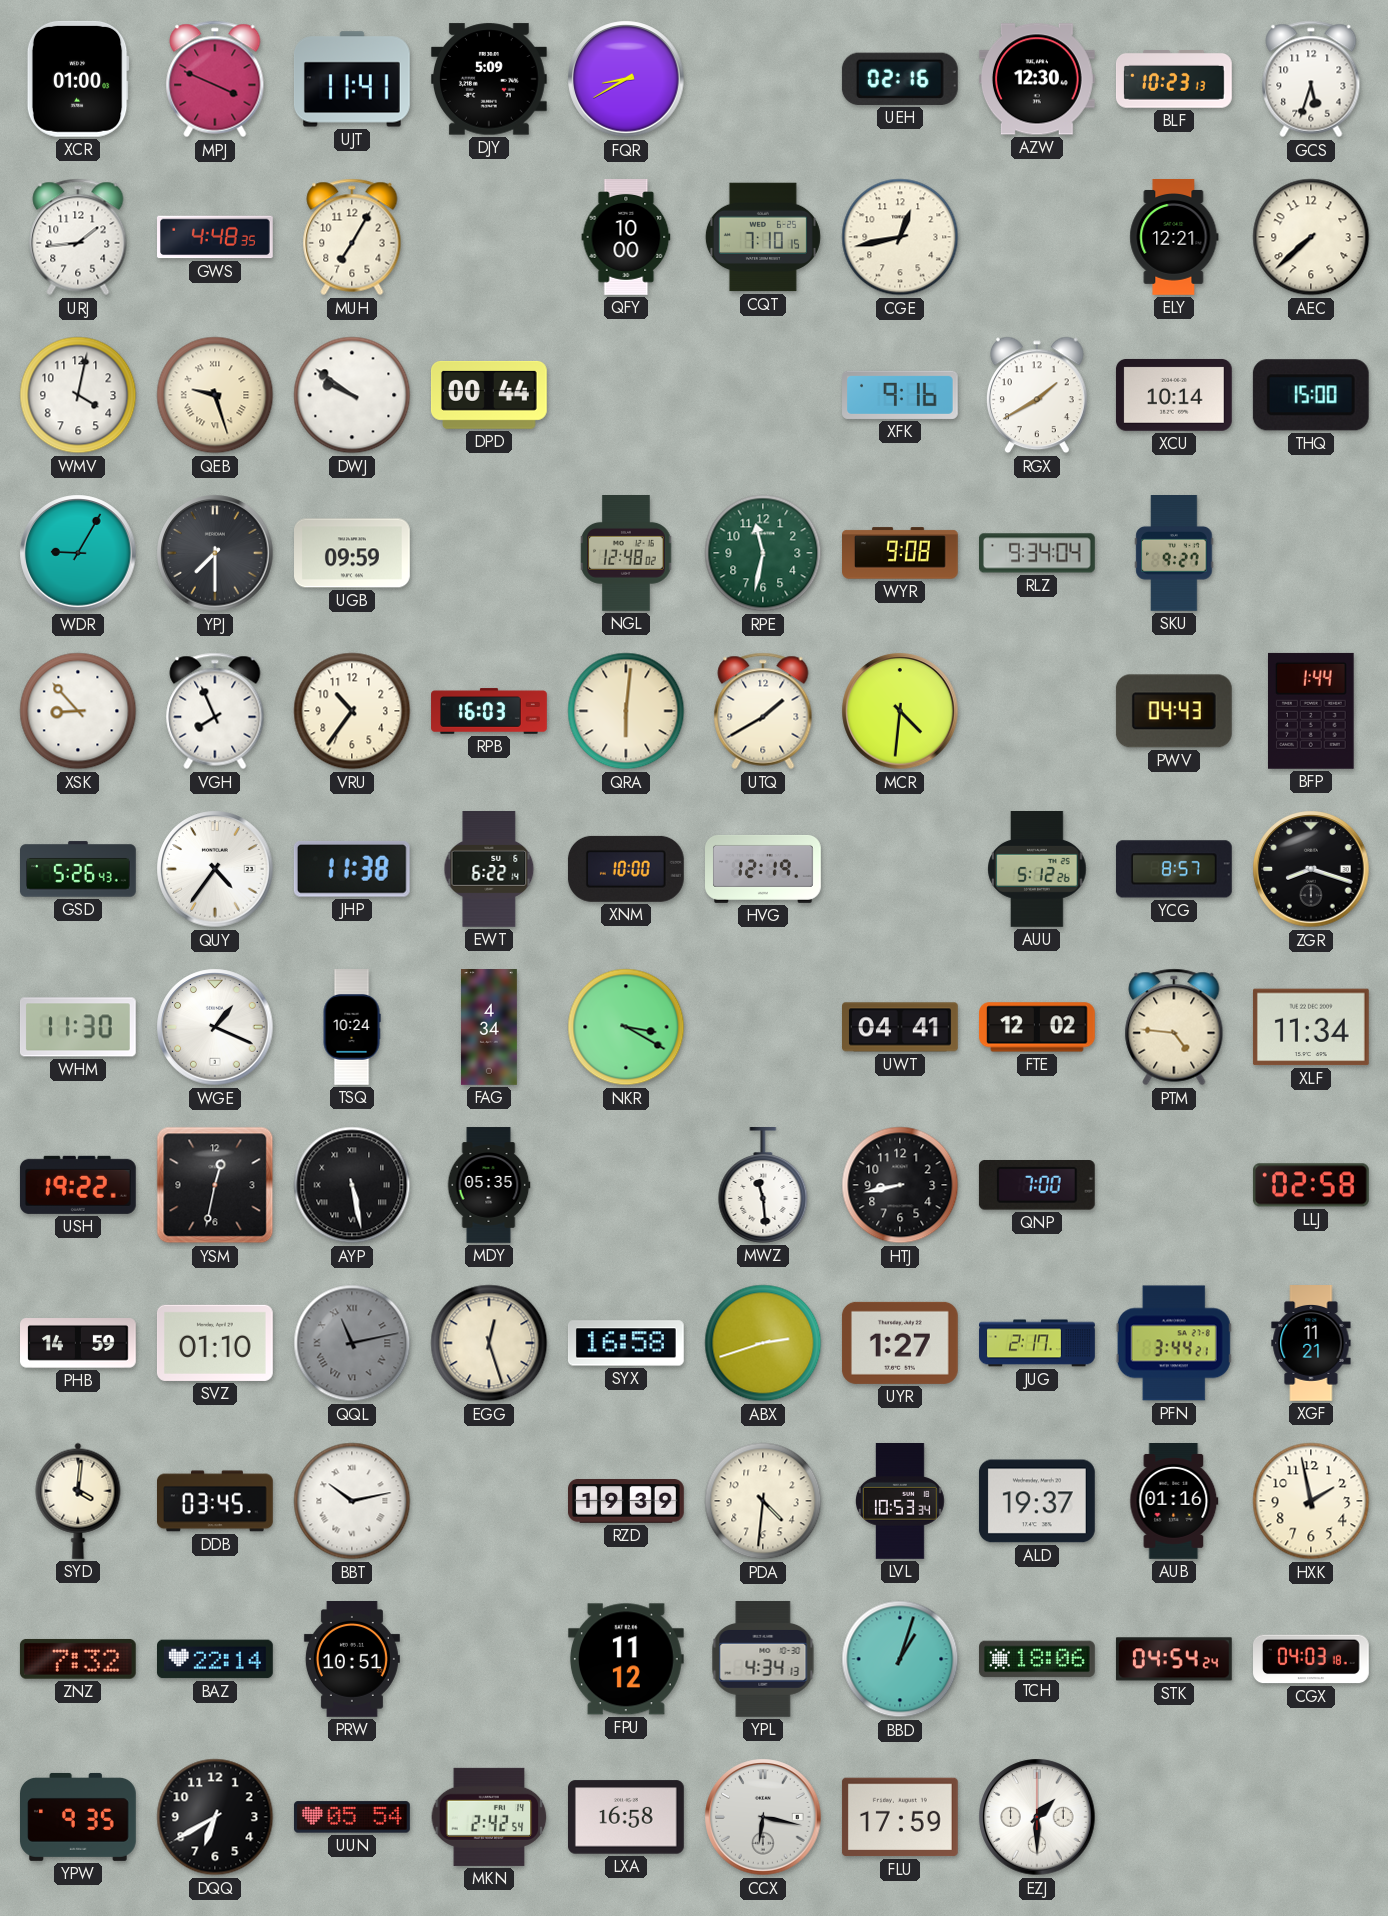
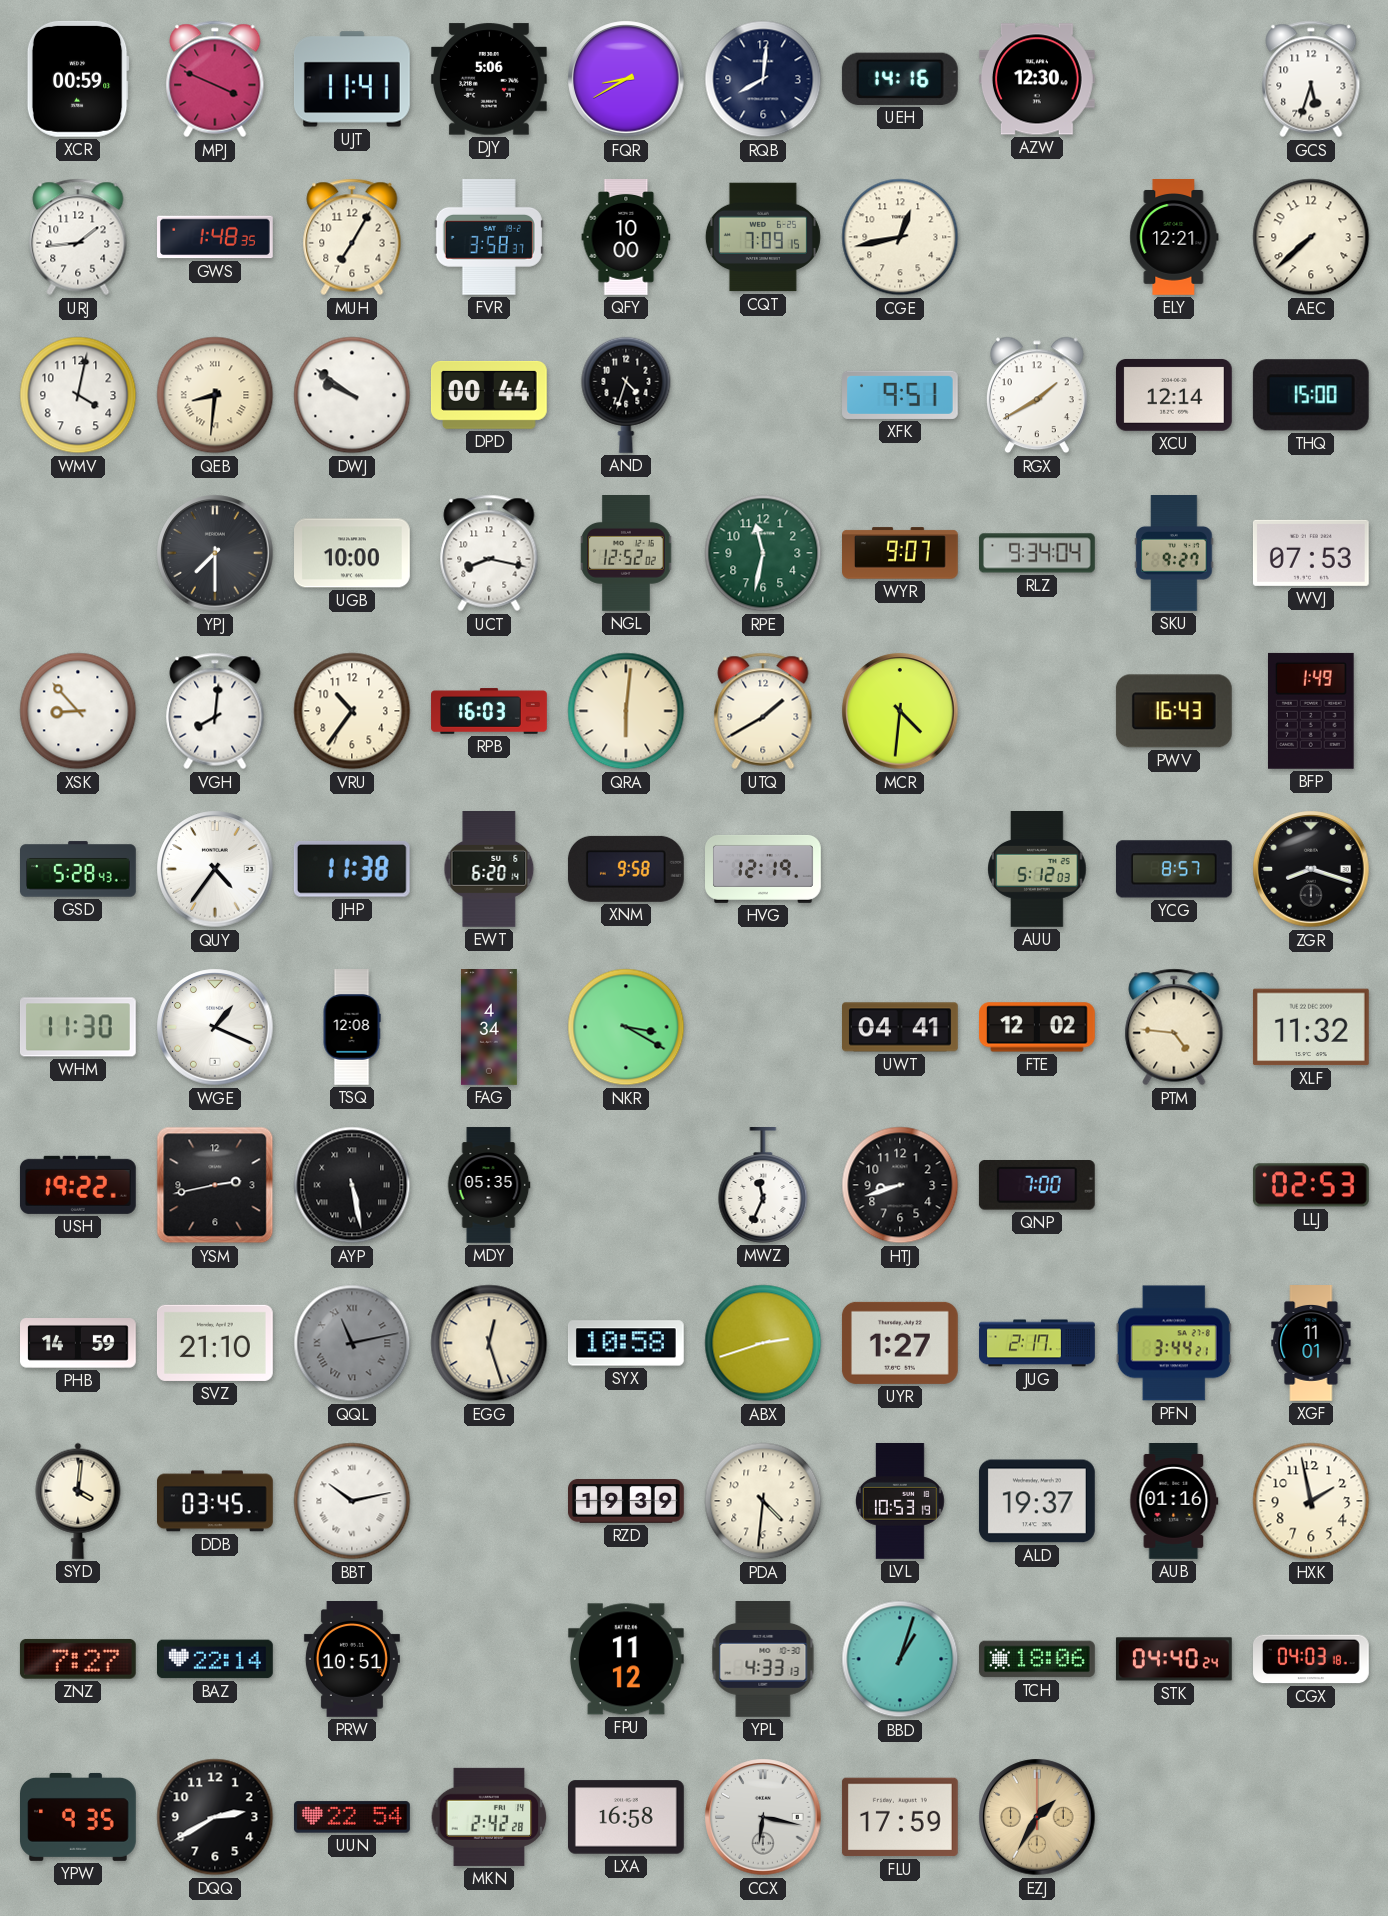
XCR: 01:00 -> 00:59
DJY: 5:09 -> 5:06
RQB: none -> 8:01
UEH: 02:16 -> 14:16
BLF: 10:23 -> none
GWS: 4:48 -> 1:48
FVR: none -> 3:58
CQT: 7:10 -> 7:09
QEB: 9:27 -> 8:31
AND: none -> 4:33
XFK: 9:16 -> 9:51
XCU: 10:14 -> 12:14
WDR: 9:05 -> none
UGB: 09:59 -> 10:00
UCT: none -> 8:17
NGL: 12:48 -> 12:52
WYR: 9:08 -> 9:07
WVJ: none -> 07:53
VGH: 7:56 -> 8:01
PWV: 04:43 -> 16:43
BFP: 1:44 -> 1:49
GSD: 5:26 -> 5:28
EWT: 6:22 -> 6:20
XNM: 10:00 -> 9:58
AUU: 5:12:26 -> 5:12:03
TSQ: 10:24 -> 12:08
XLF: 11:34 -> 11:32
YSM: 12:32 -> 2:43
MWZ: 11:29 -> 11:34
HTJ: 8:43 -> 8:42
LLJ: 02:58 -> 02:53
SVZ: 01:10 -> 21:10
SYX: 16:58 -> 10:58
XGF: 11:21 -> 11:01
LVL: 10:53:34 -> 10:53:19
ZNZ: 7:32 -> 7:27
YPL: 4:34 -> 4:33
STK: 04:54 -> 04:40
DQQ: 6:40 -> 2:40
UUN: 05:54 -> 22:54
MKN: 2:42:54 -> 2:42:28
EZJ: 1:30 -> 1:35
EZJ dial: white -> champagne
